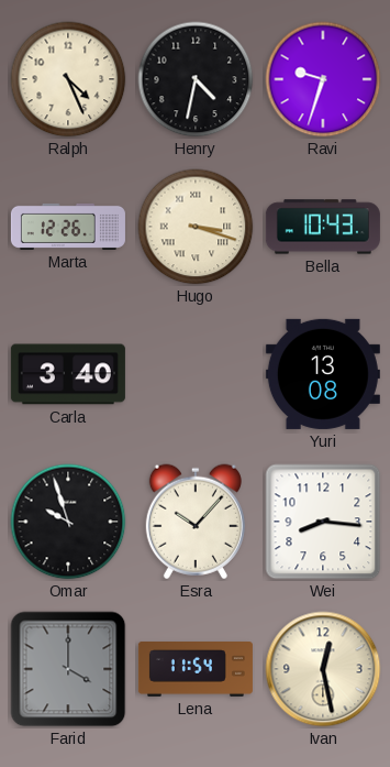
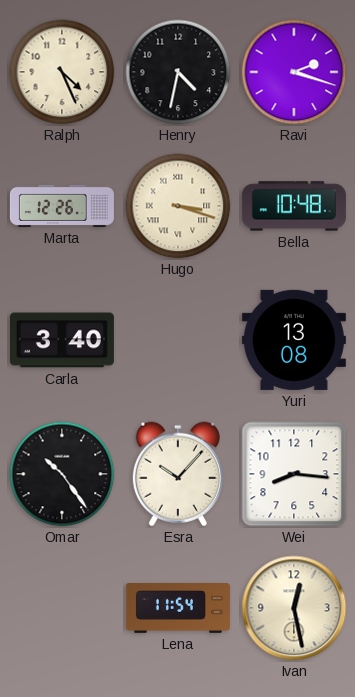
Ravi: 9:33 -> 2:18
Bella: 10:43 -> 10:48
Omar: 9:57 -> 10:24
Farid: 4:00 -> none
